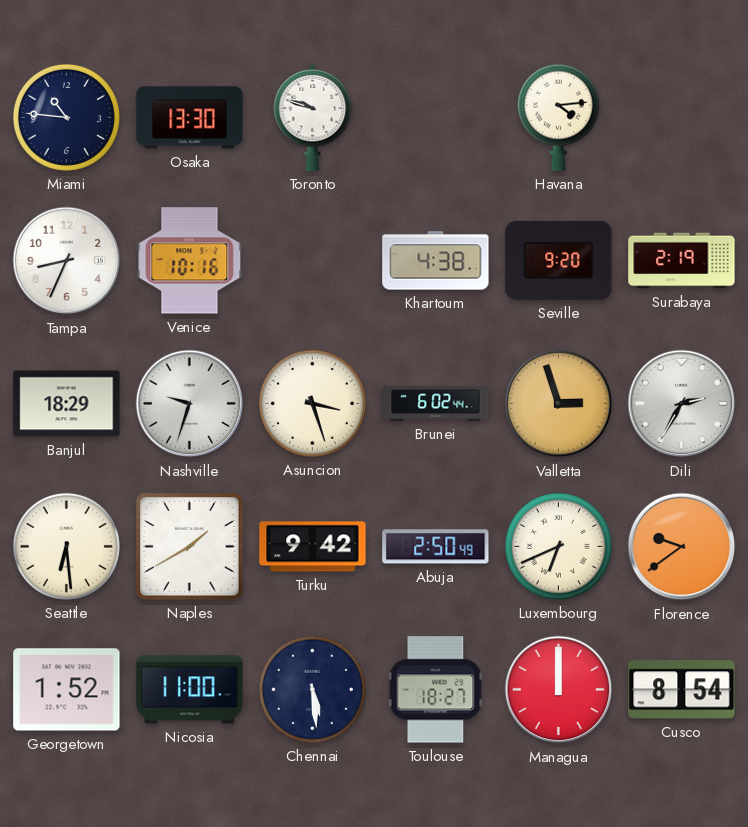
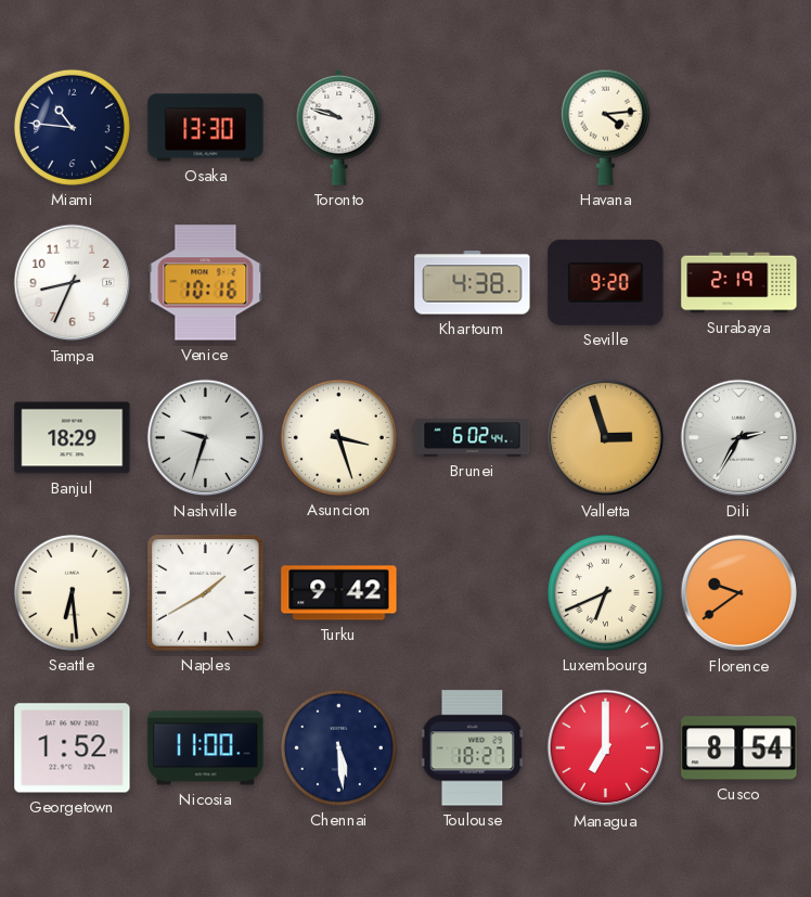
Abuja: 2:50 -> none
Managua: 12:00 -> 7:00
